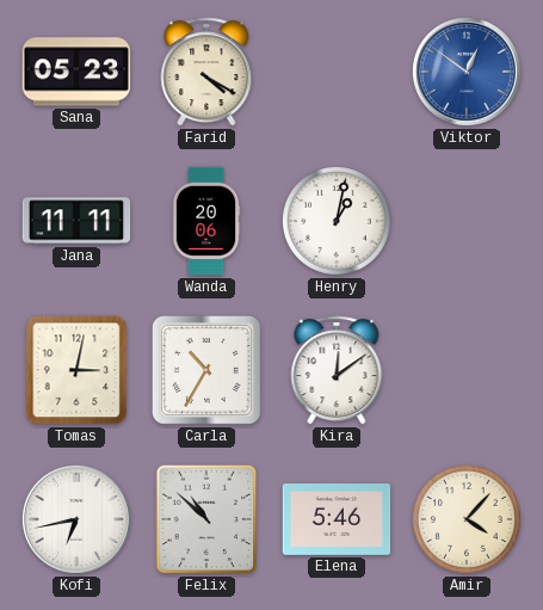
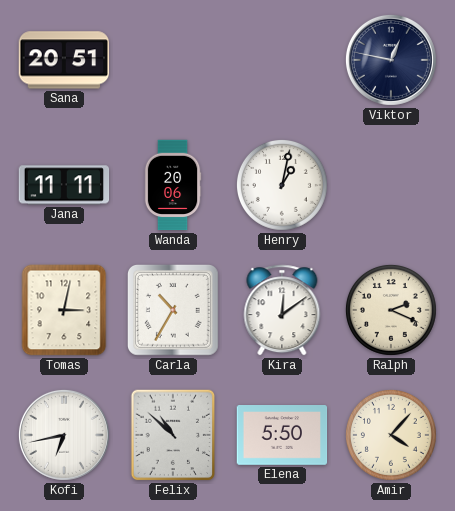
Sana: 05:23 -> 20:51
Farid: 4:20 -> none
Viktor: 12:51 -> 12:47
Viktor dial: blue -> navy
Ralph: none -> 2:19
Elena: 5:46 -> 5:50
